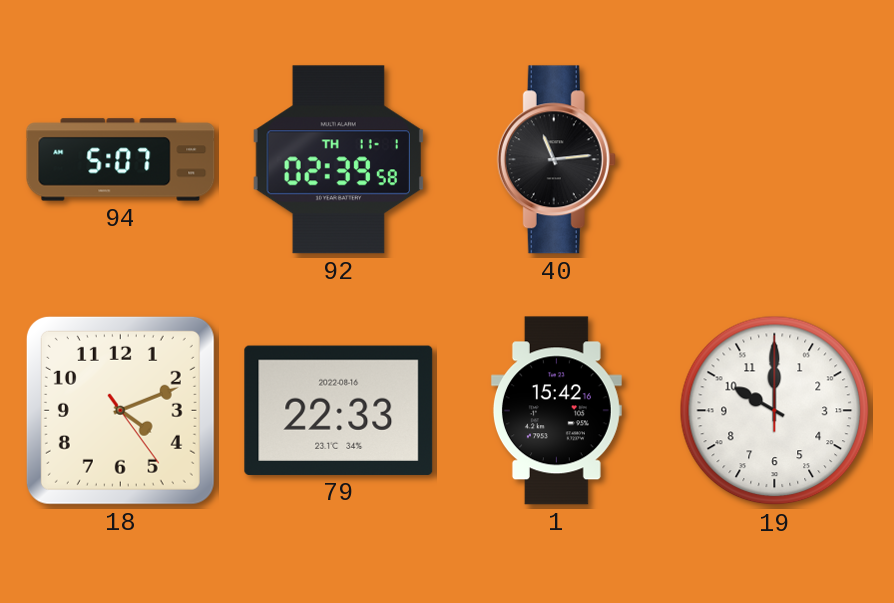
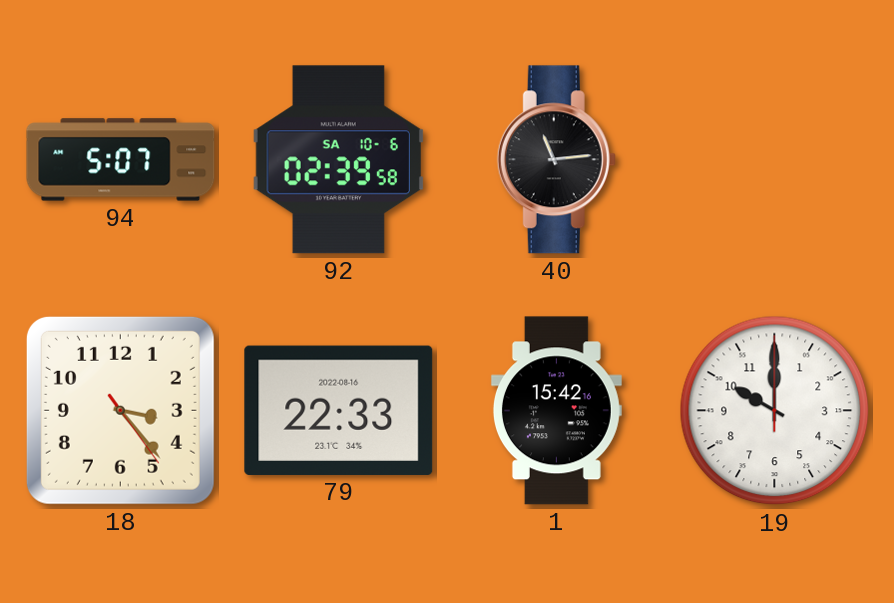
92 date: TH 11-1 -> SA 10-6
18: 4:11 -> 3:23
